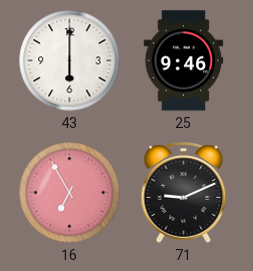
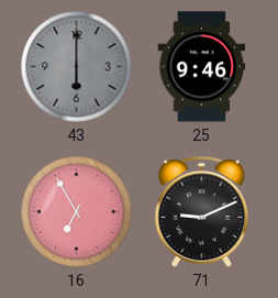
43 dial: white -> grey
